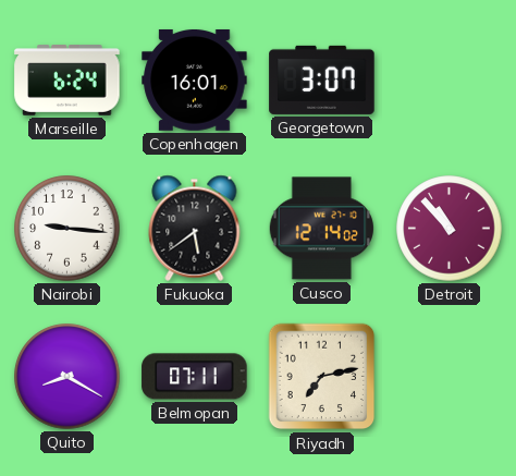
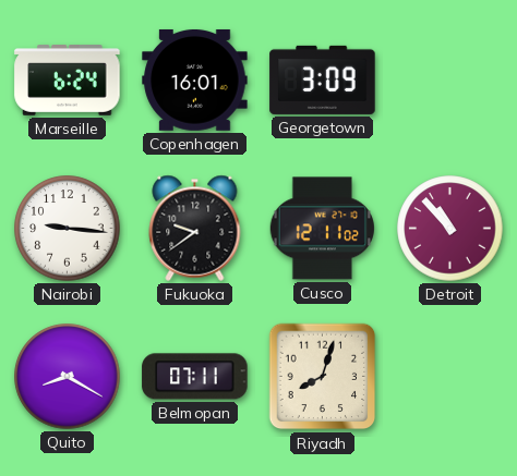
Georgetown: 3:07 -> 3:09
Fukuoka: 5:39 -> 9:39
Cusco: 12:14 -> 12:11
Riyadh: 7:13 -> 8:03
